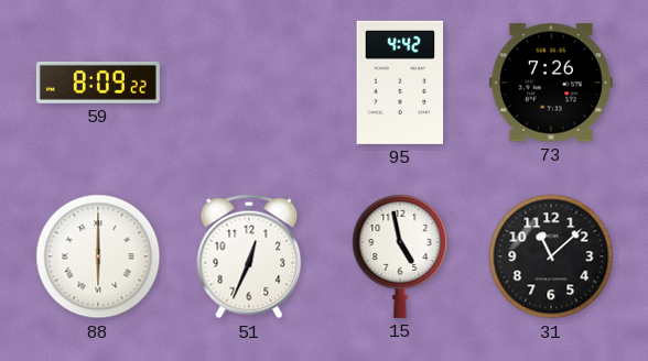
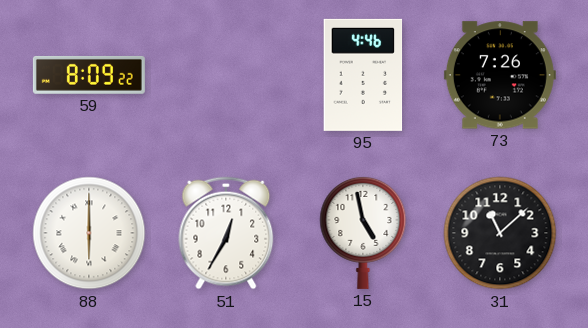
95: 4:42 -> 4:46
51: 12:34 -> 12:35
